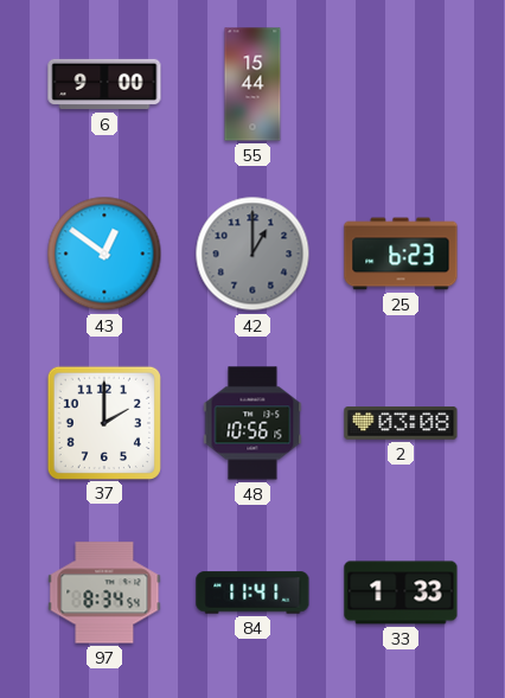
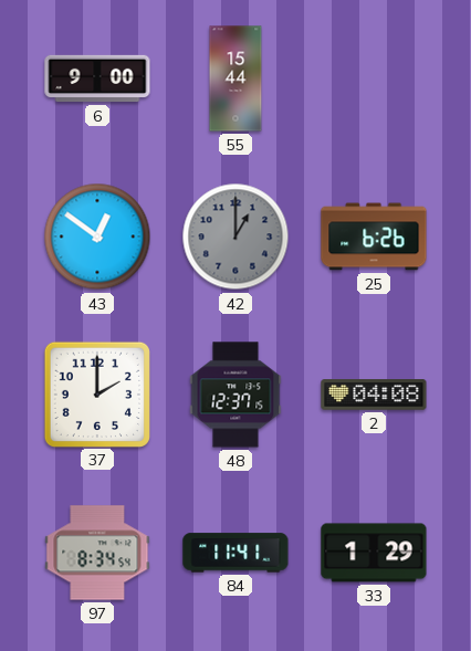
25: 6:23 -> 6:26
48: 10:56 -> 12:37
2: 03:08 -> 04:08
33: 1:33 -> 1:29
